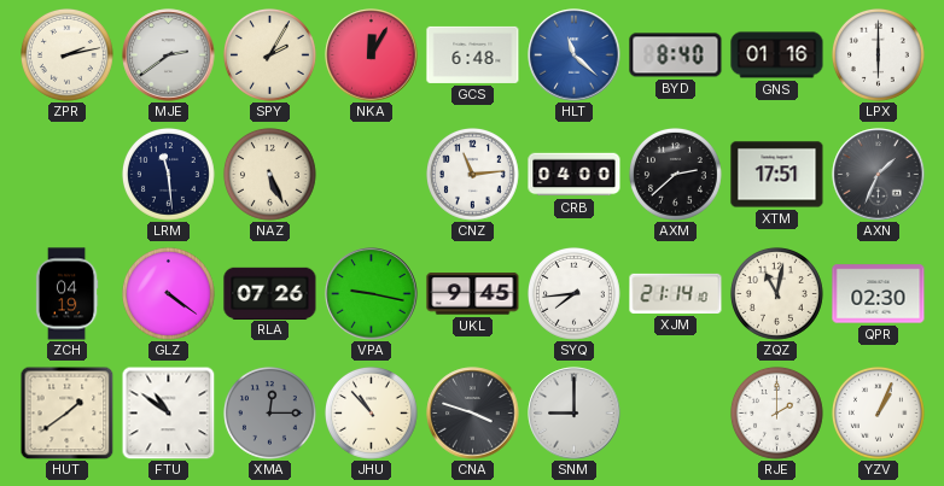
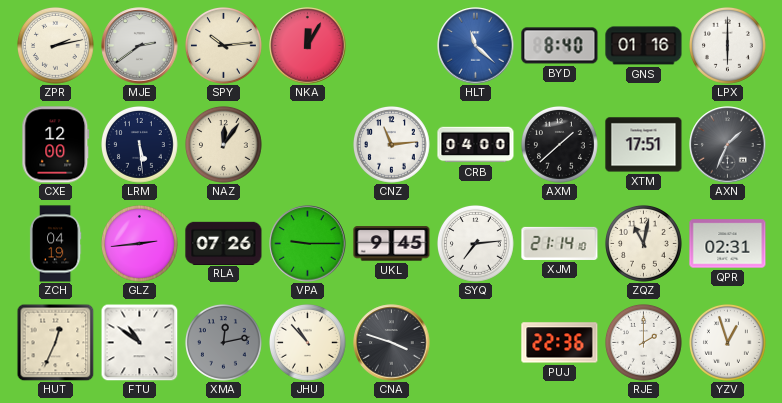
SPY: 2:05 -> 10:14
GCS: 6:48 -> none
CXE: none -> 12:00
LRM: 11:29 -> 5:29
NAZ: 5:26 -> 12:06
AXM: 2:38 -> 1:38
GLZ: 4:21 -> 2:44
VPA: 9:17 -> 9:15
SYQ: 7:44 -> 7:14
QPR: 02:30 -> 02:31
HUT: 1:39 -> 12:34
XMA: 12:15 -> 12:13
SNM: 9:00 -> none
PUJ: none -> 22:36
YZV: 1:04 -> 12:57
